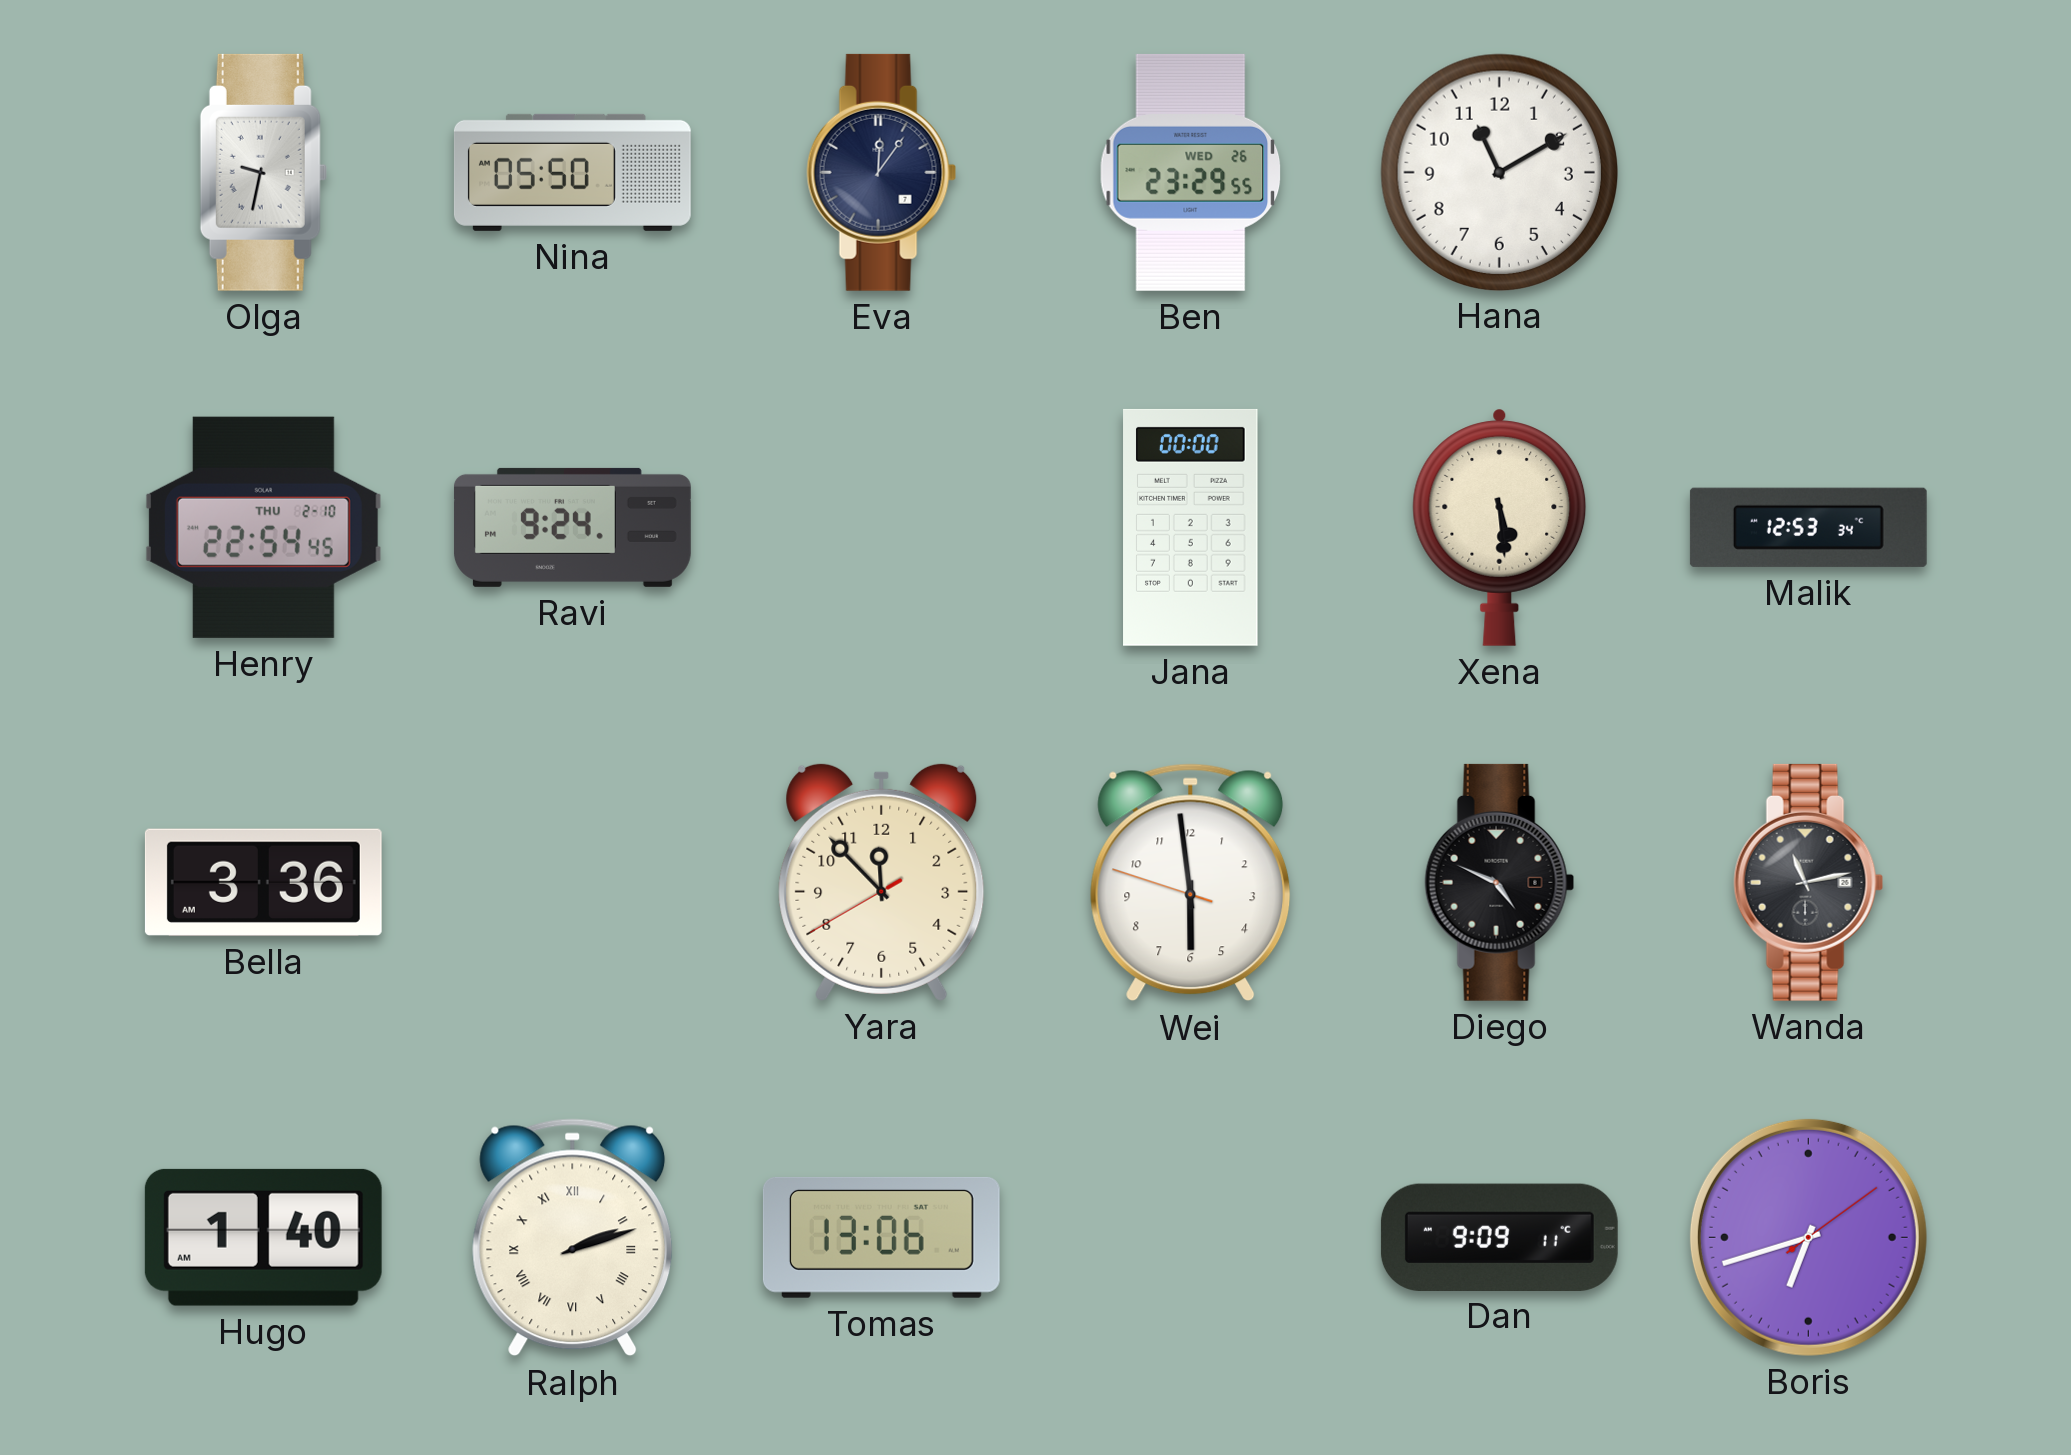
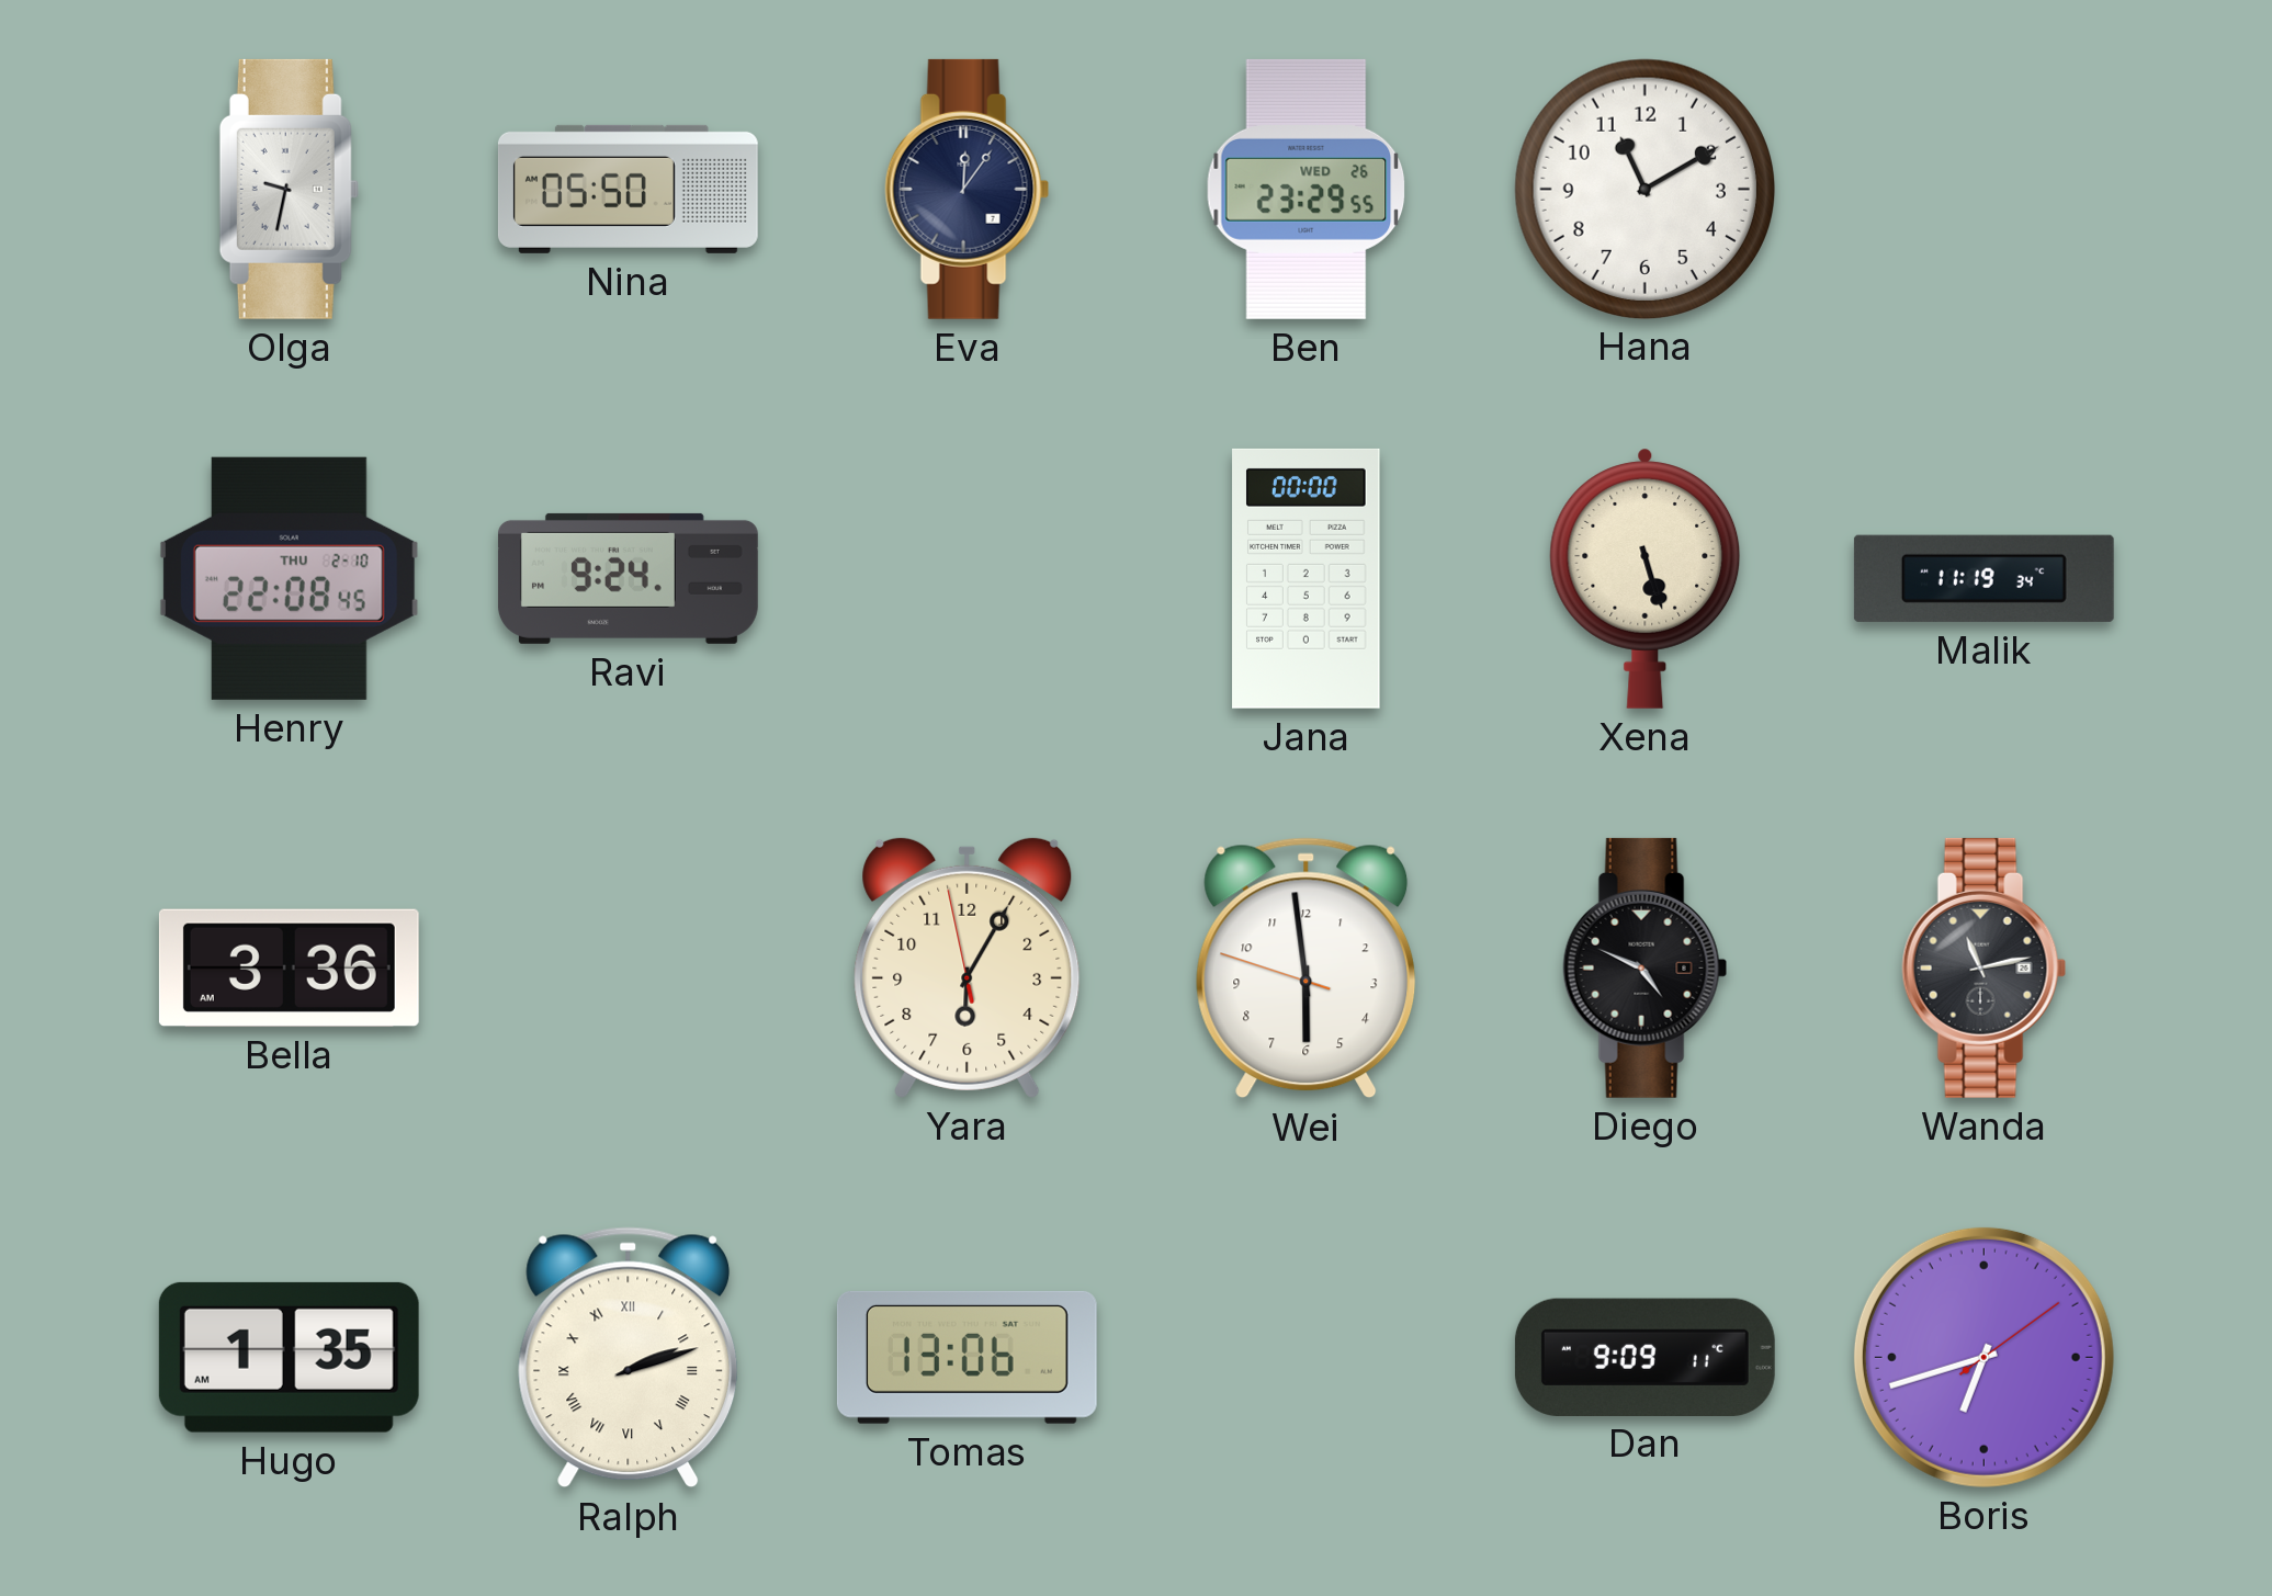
Henry: 22:54 -> 22:08
Xena: 5:29 -> 5:27
Malik: 12:53 -> 11:19
Yara: 11:52 -> 6:04
Hugo: 1:40 -> 1:35
